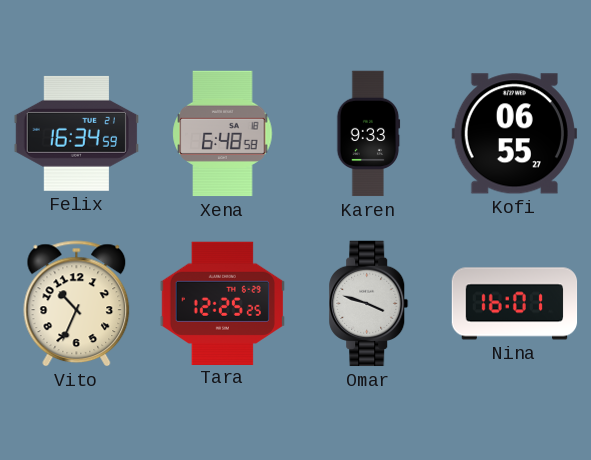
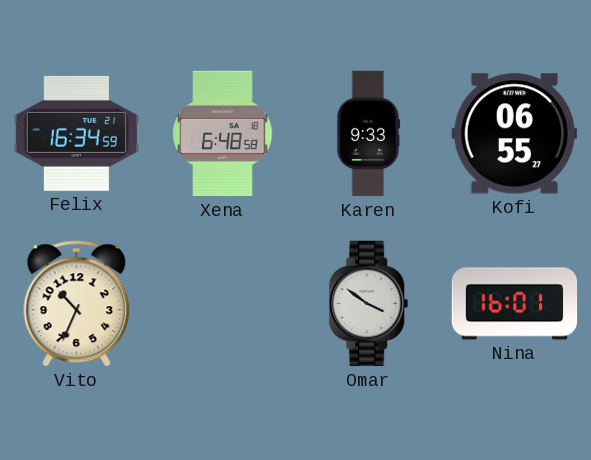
Tara: 12:25 -> none
Omar: 3:48 -> 3:51
